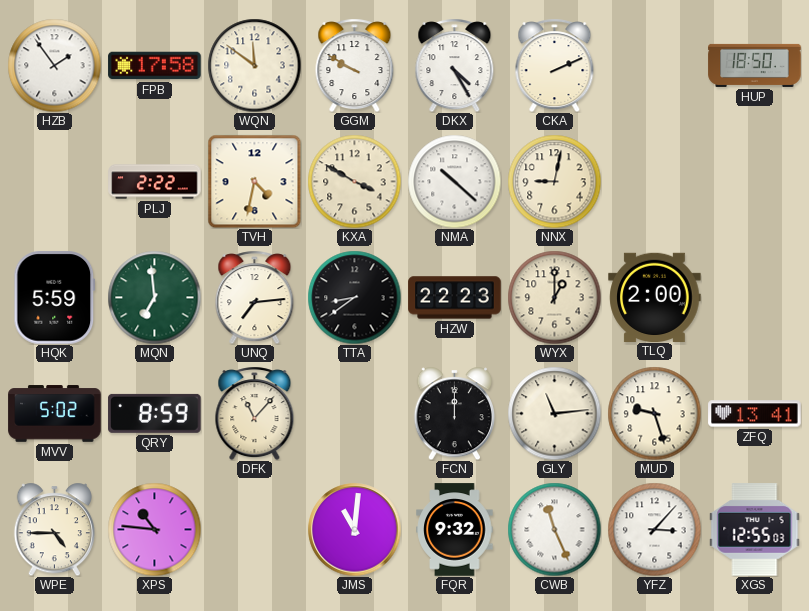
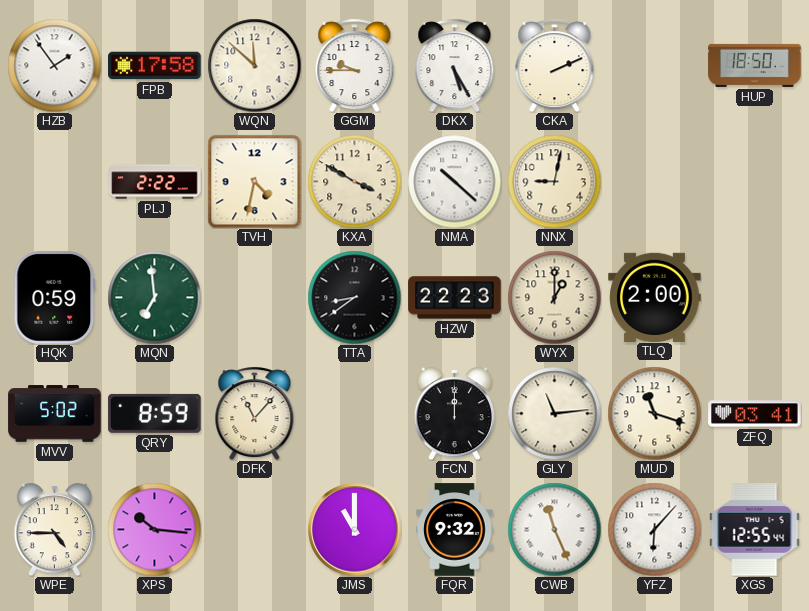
WQN: 11:51 -> 11:52
GGM: 9:50 -> 9:45
DKX: 4:25 -> 5:25
HQK: 5:59 -> 0:59
UNQ: 7:14 -> none
MUD: 9:27 -> 11:18
ZFQ: 13:41 -> 03:41
XPS: 10:46 -> 10:16
JMS: 11:01 -> 11:00
YFZ: 3:07 -> 6:07
XGS: 12:55:03 -> 12:55:44
